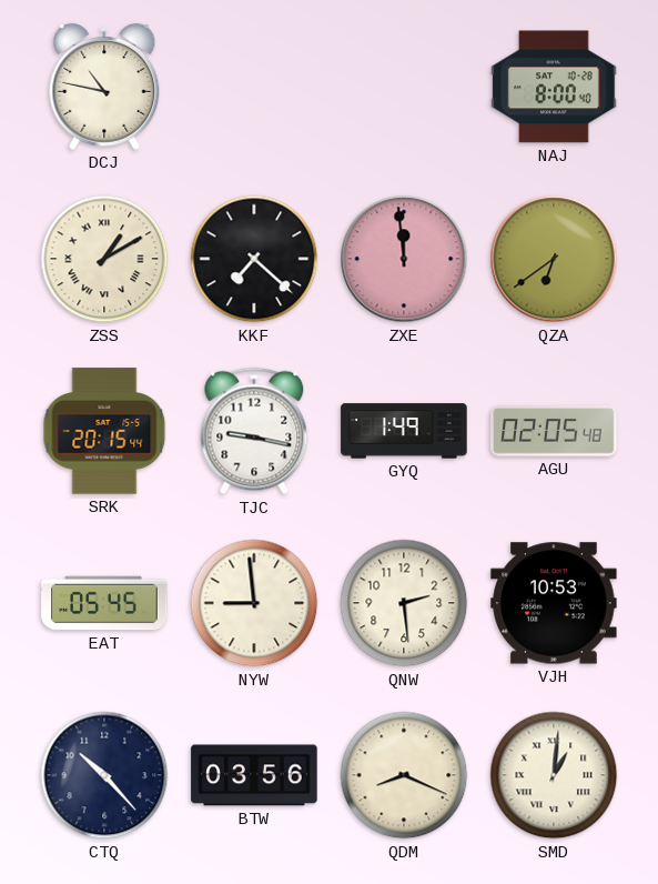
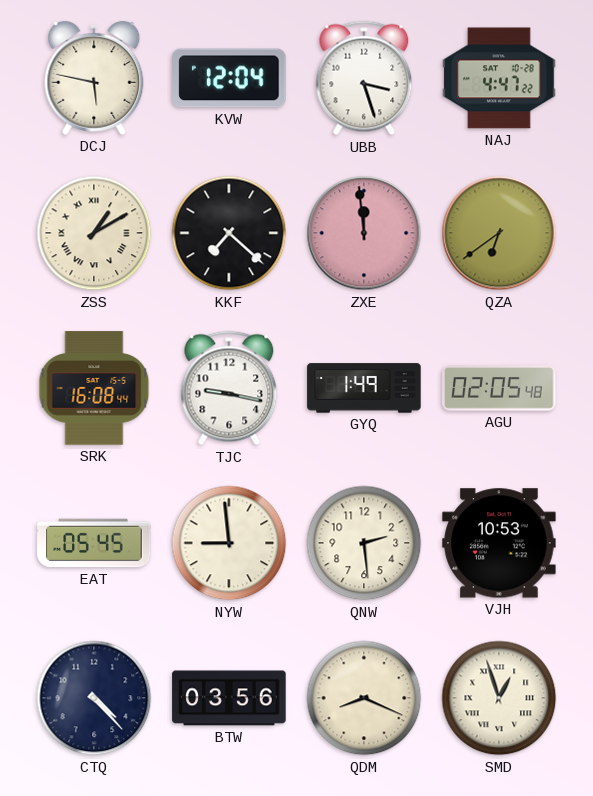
DCJ: 10:47 -> 5:47
KVW: none -> 12:04
UBB: none -> 3:27
NAJ: 8:00 -> 4:47
SRK: 20:15 -> 16:08
CTQ: 10:23 -> 4:23
SMD: 1:01 -> 12:57
